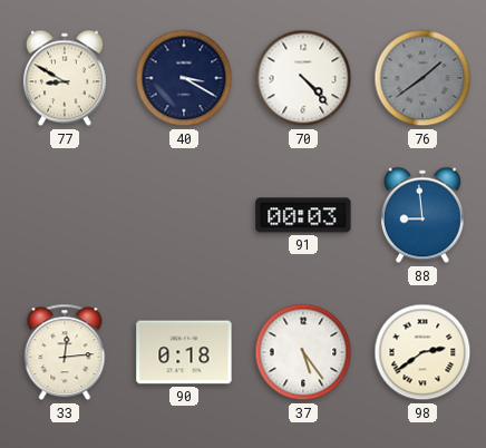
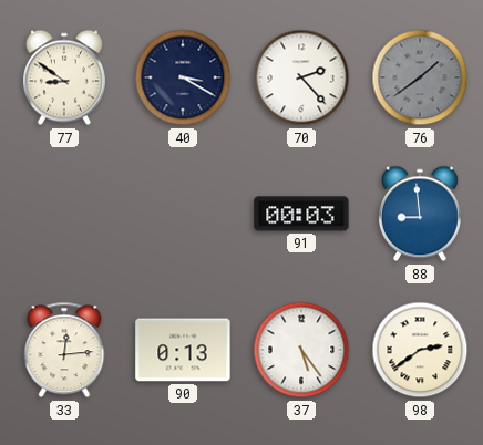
77: 8:50 -> 8:51
70: 4:23 -> 2:23
90: 0:18 -> 0:13
